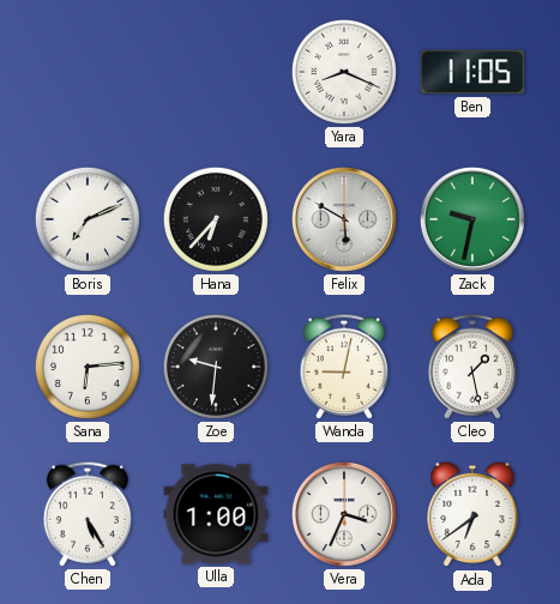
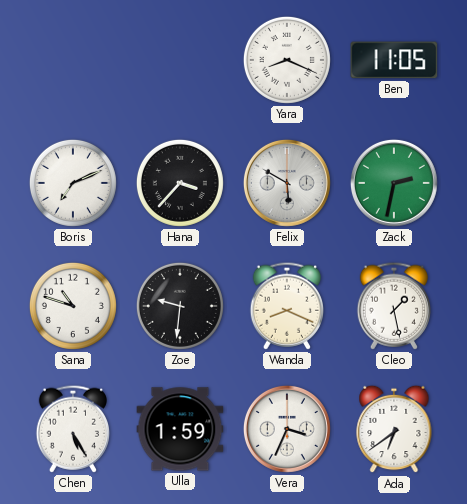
Hana: 6:37 -> 3:37
Zack: 9:32 -> 2:32
Sana: 6:14 -> 10:48
Wanda: 9:02 -> 8:19
Ulla: 1:00 -> 1:59
